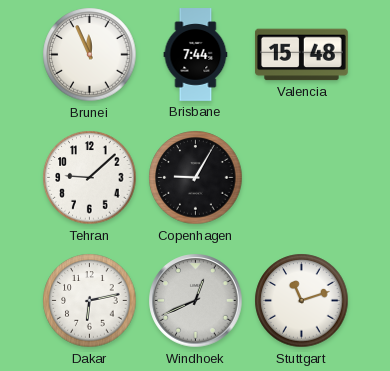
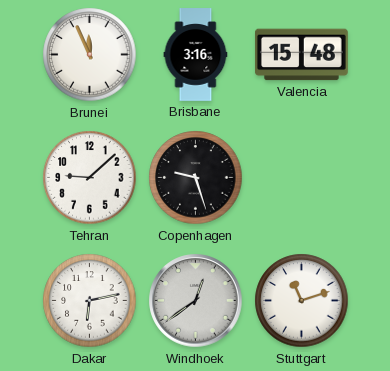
Brisbane: 7:44 -> 3:16
Copenhagen: 9:05 -> 9:27
Windhoek: 12:41 -> 12:39
